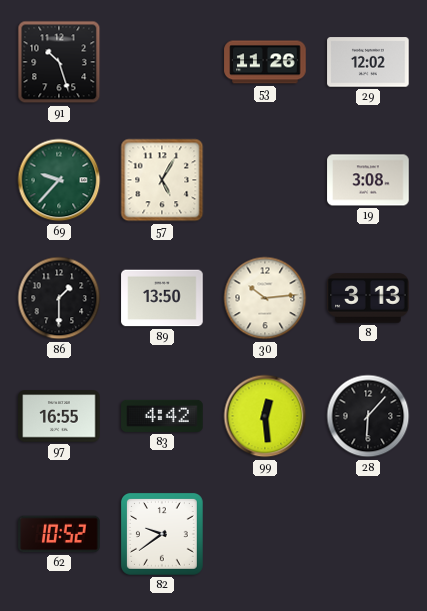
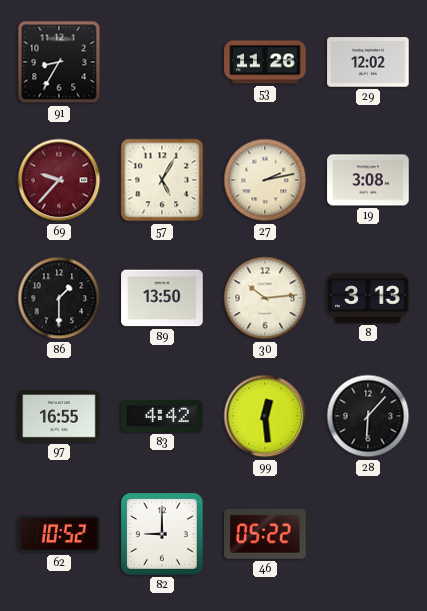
91: 10:27 -> 8:35
69 dial: green -> burgundy
27: none -> 2:13
82: 9:39 -> 9:00
46: none -> 05:22
